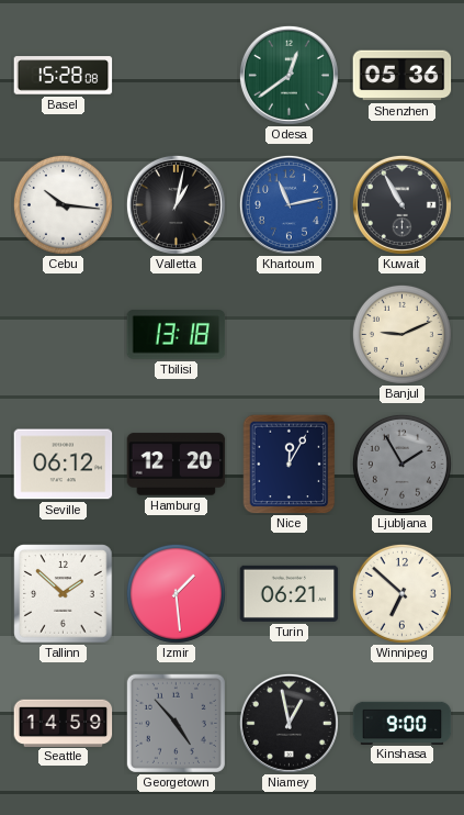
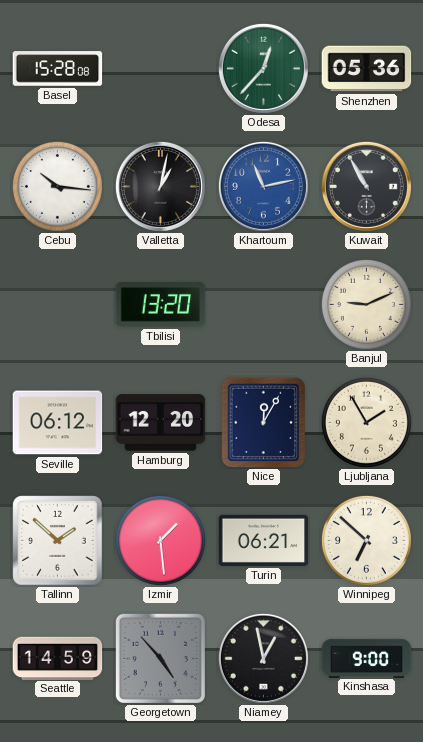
Odesa: 12:39 -> 12:37
Tbilisi: 13:18 -> 13:20
Ljubljana dial: grey -> cream
